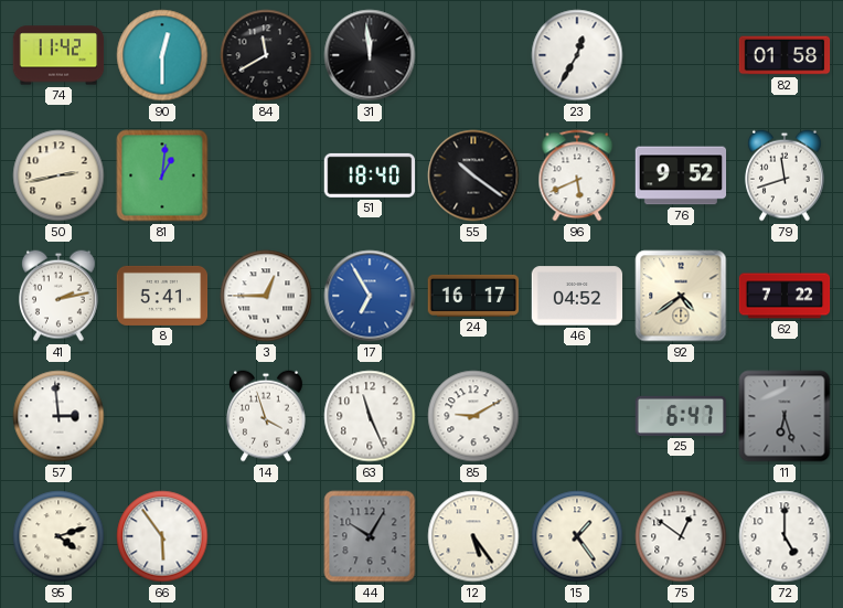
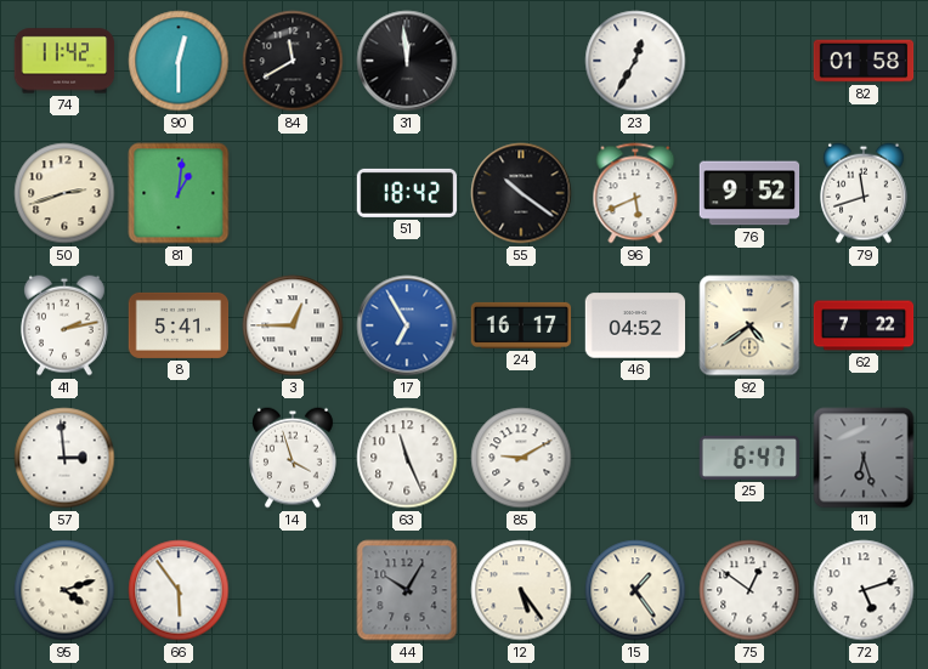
50: 2:43 -> 2:42
51: 18:40 -> 18:42
72: 5:00 -> 5:12
